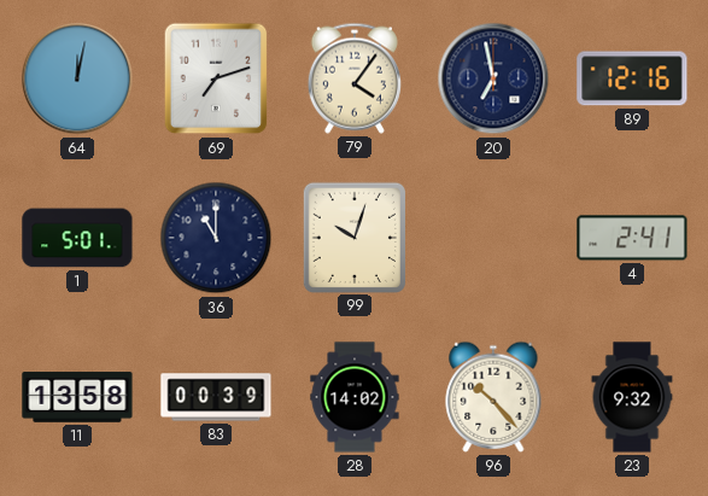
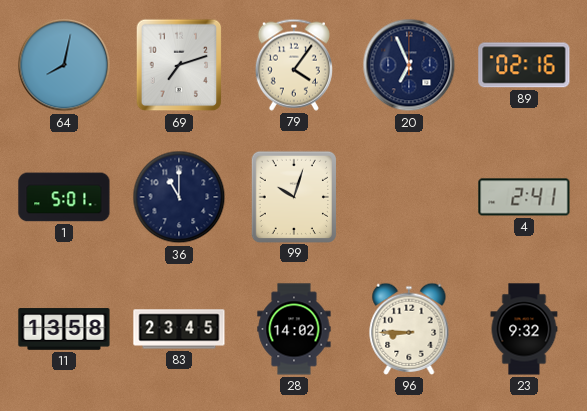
64: 12:02 -> 8:02
20: 6:58 -> 6:56
89: 12:16 -> 02:16
83: 00:39 -> 23:45
96: 10:23 -> 8:45
